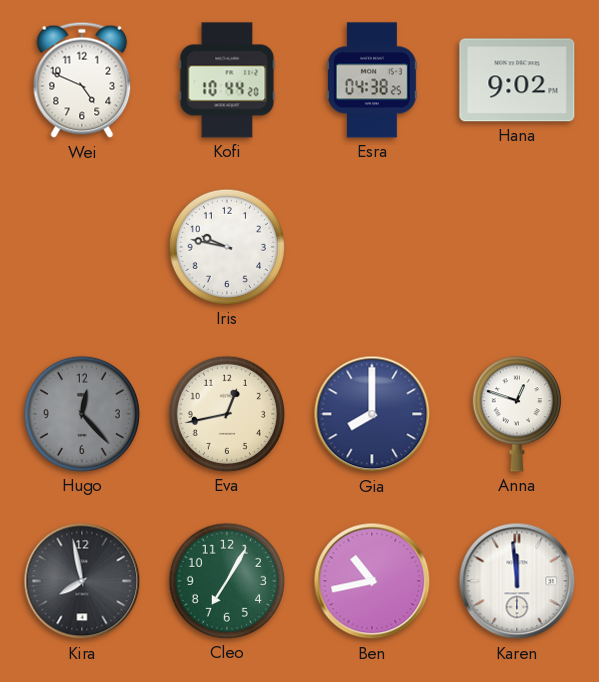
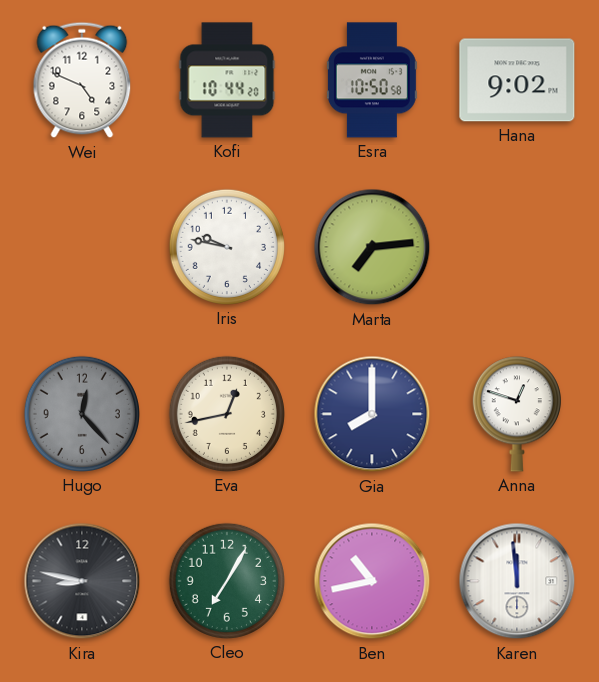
Esra: 04:38 -> 10:50
Marta: none -> 7:14
Kira: 7:58 -> 8:47
